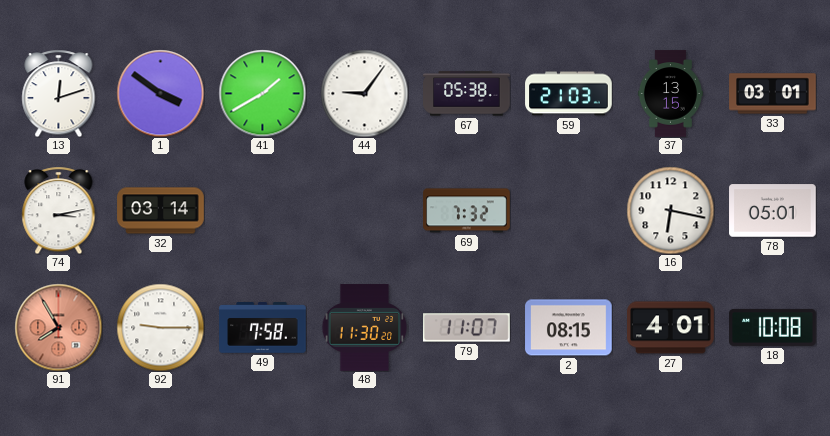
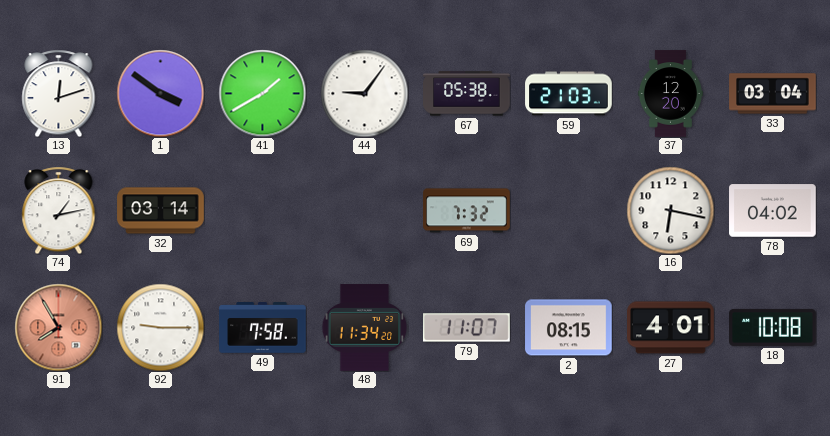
37: 13:15 -> 12:20
33: 03:01 -> 03:04
74: 3:13 -> 1:13
78: 05:01 -> 04:02
48: 11:30 -> 11:34
